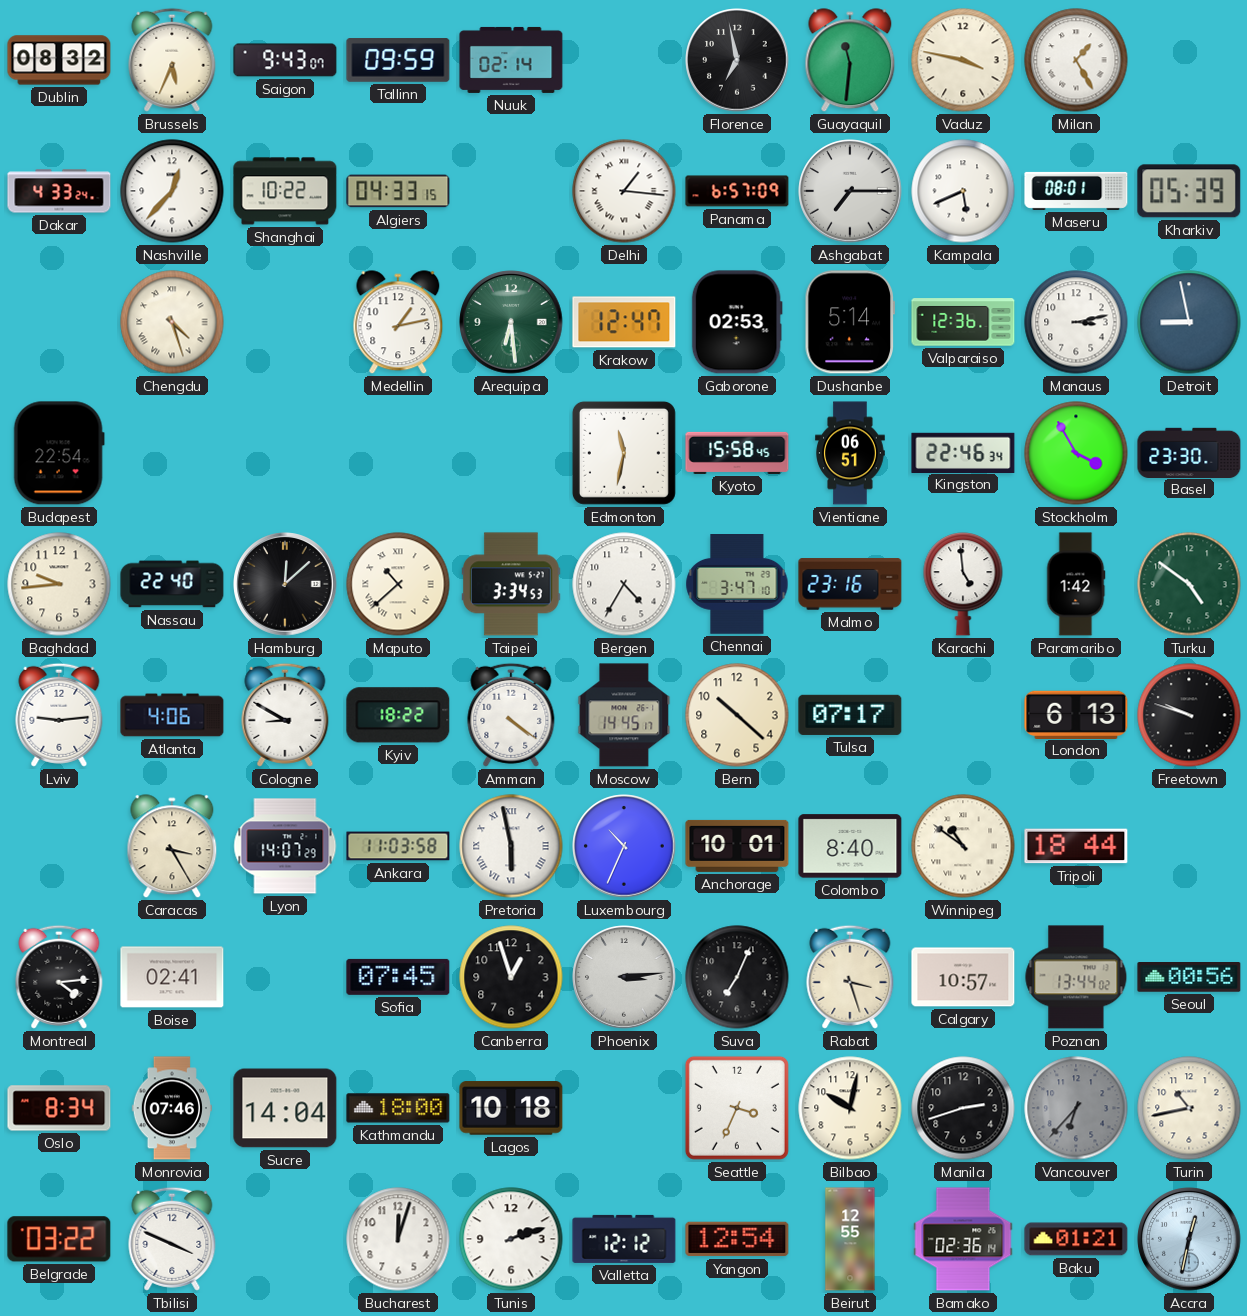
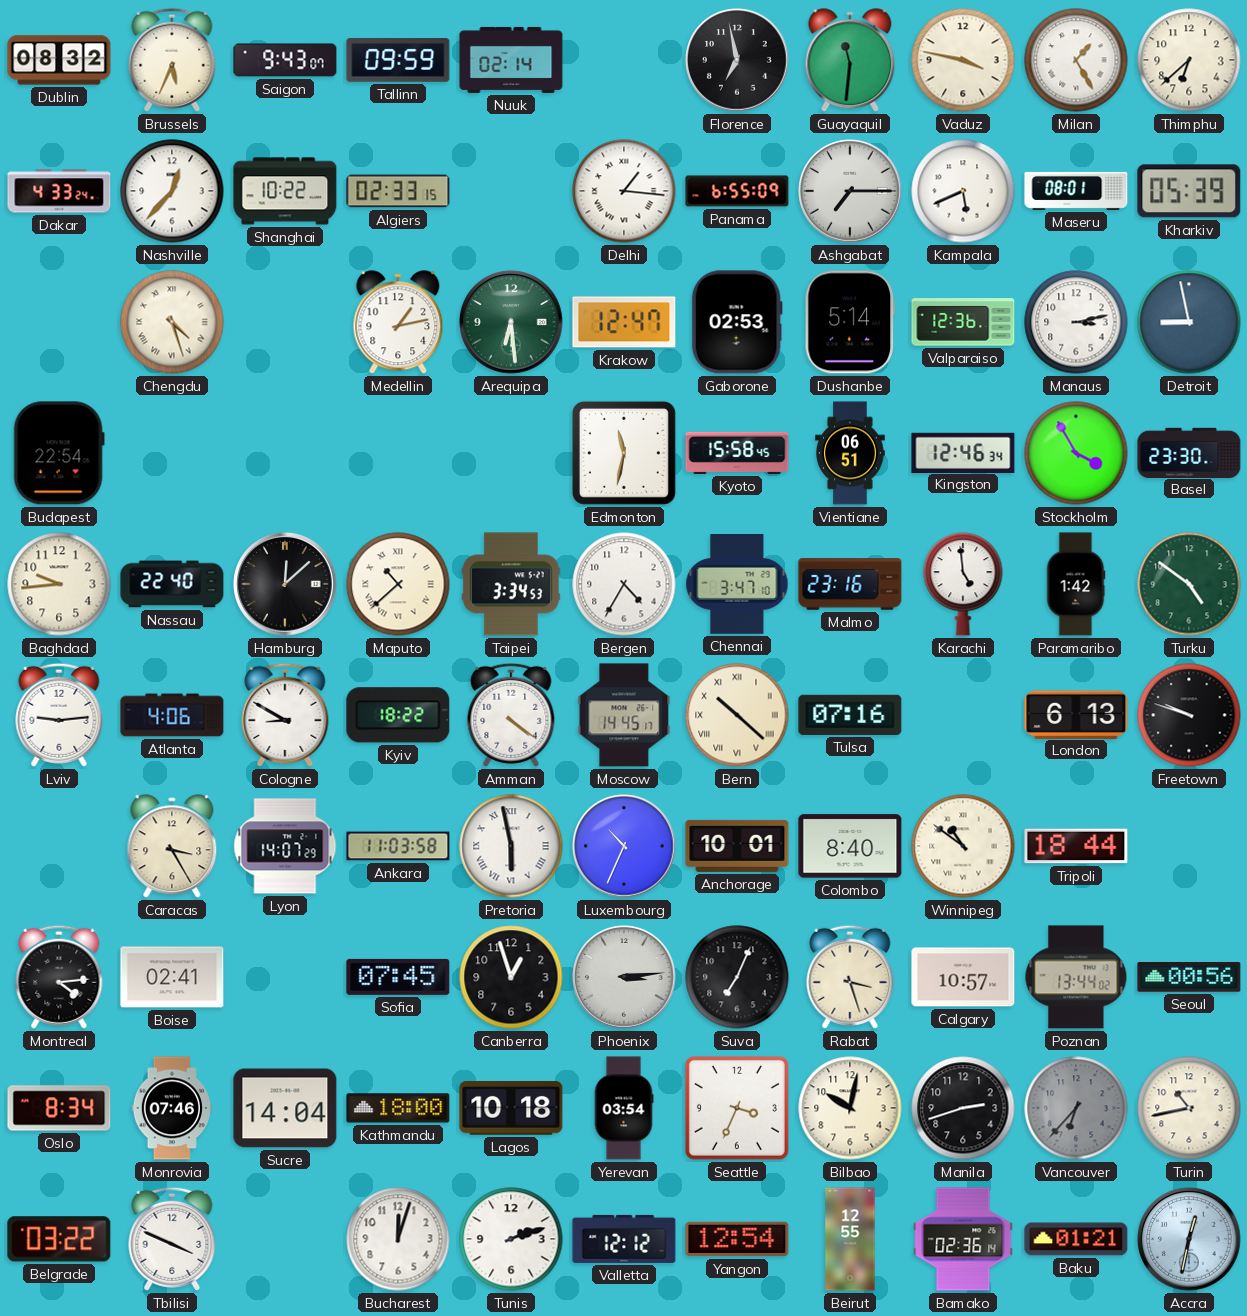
Thimphu: none -> 6:38
Algiers: 04:33 -> 02:33
Panama: 6:57 -> 6:55
Kingston: 22:46 -> 12:46
Bern numerals: Arabic -> Roman
Tulsa: 07:17 -> 07:16
Yerevan: none -> 03:54
